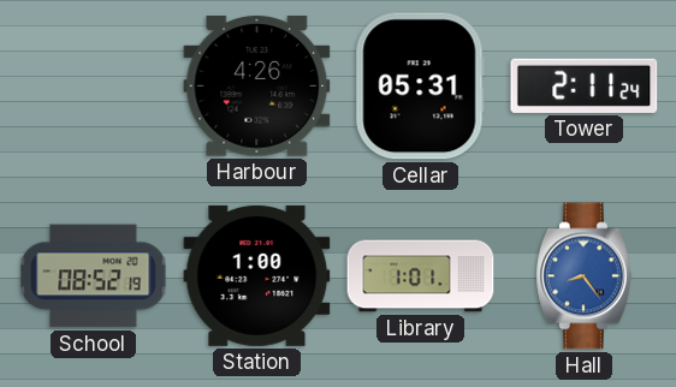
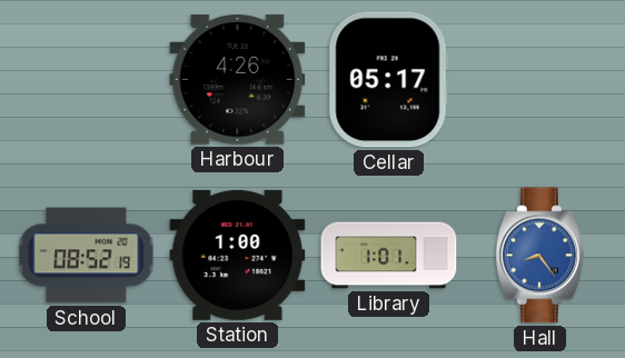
Cellar: 05:31 -> 05:17
Tower: 2:11 -> none
